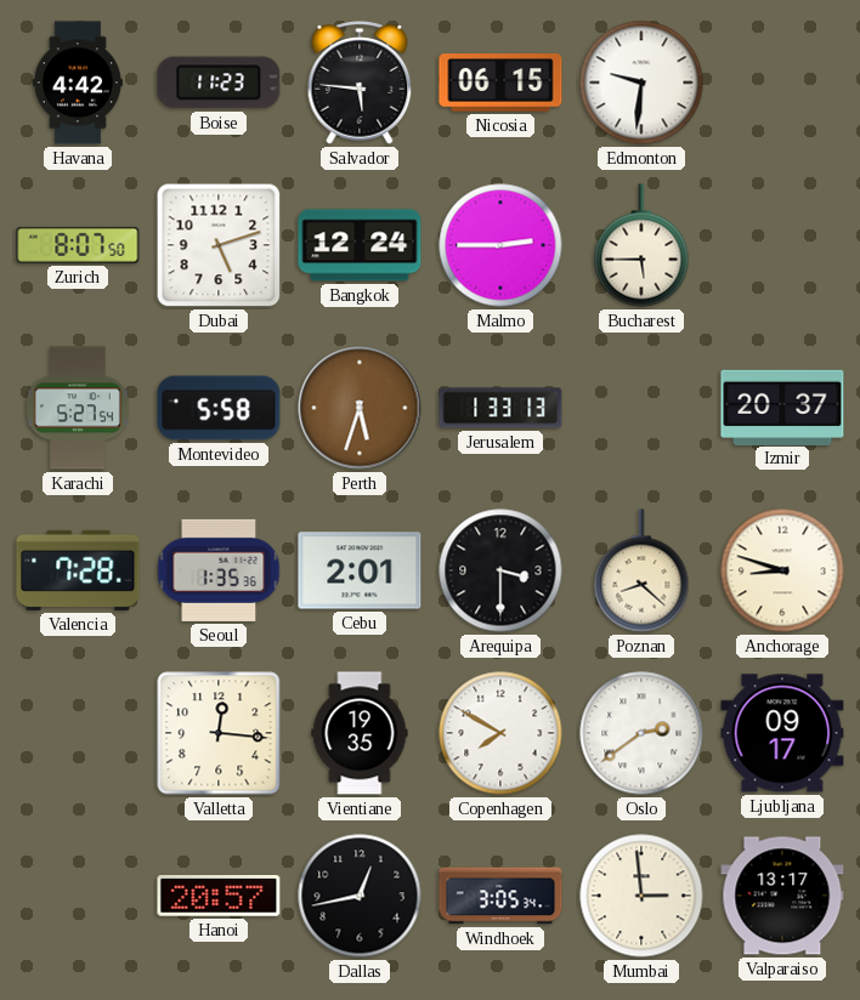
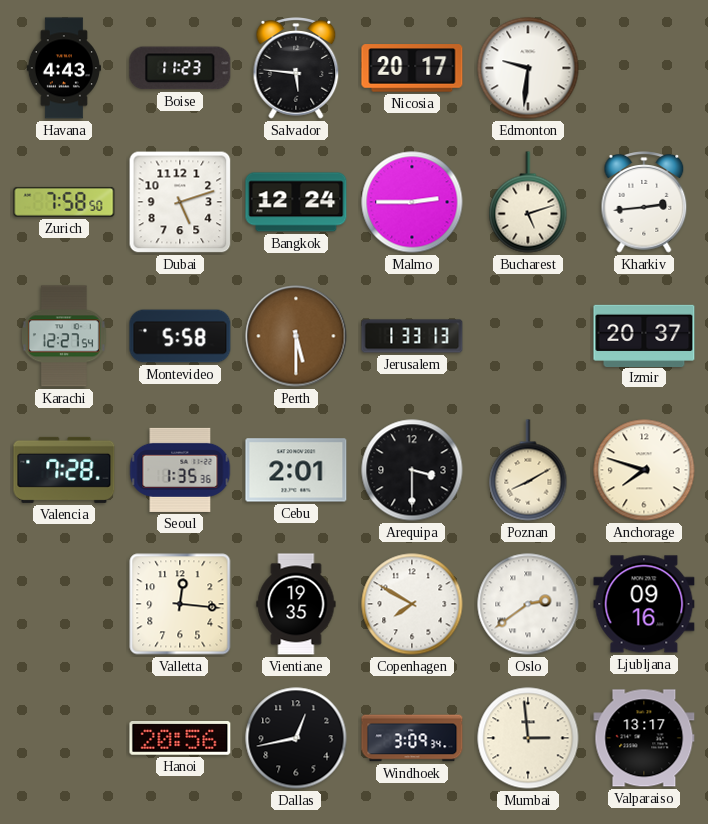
Havana: 4:42 -> 4:43
Nicosia: 06:15 -> 20:17
Zurich: 8:07 -> 7:58
Bucharest: 5:45 -> 5:12
Kharkiv: none -> 2:44
Karachi: 5:27 -> 12:27
Perth: 5:33 -> 5:30
Poznan: 8:22 -> 8:10
Anchorage: 8:48 -> 7:48
Ljubljana: 09:17 -> 09:16
Hanoi: 20:57 -> 20:56
Windhoek: 3:05 -> 3:09
